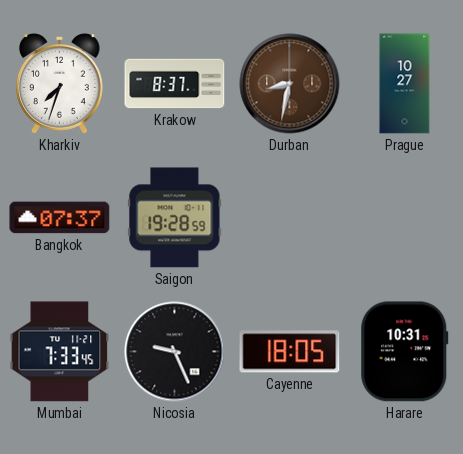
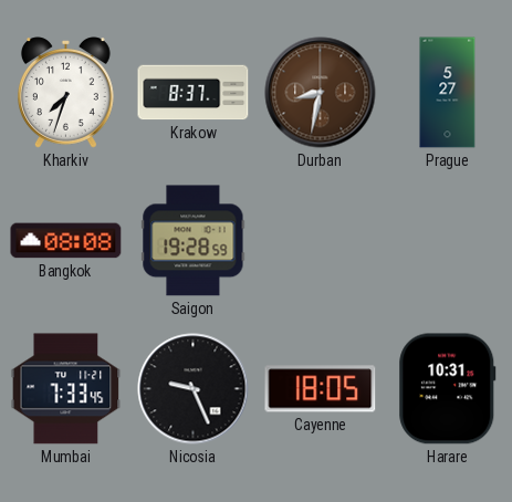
Prague: 10:27 -> 5:27
Bangkok: 07:37 -> 08:08
